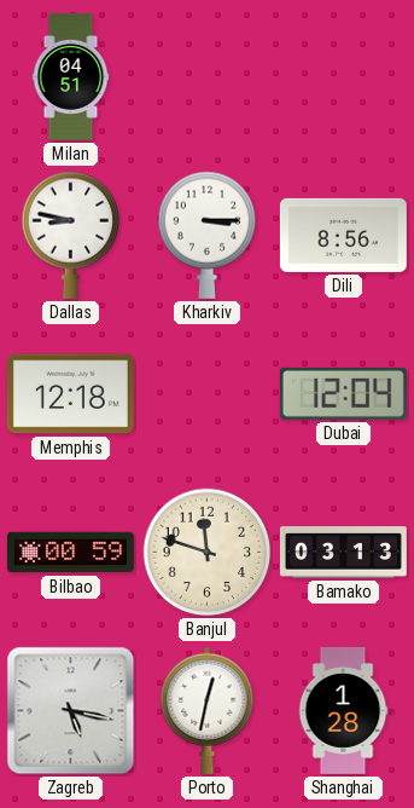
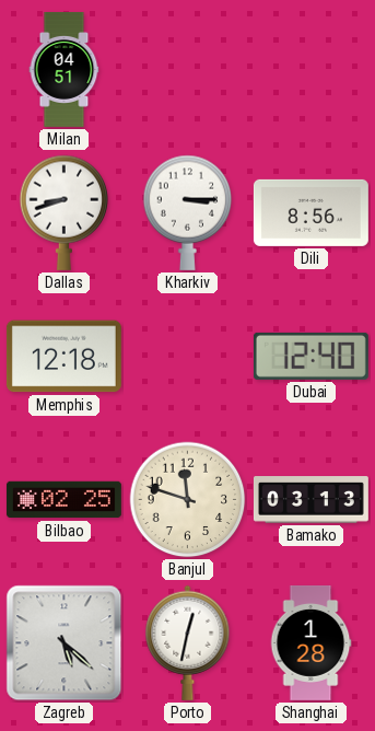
Dallas: 8:47 -> 8:42
Dubai: 12:04 -> 12:40
Bilbao: 00:59 -> 02:25
Zagreb: 5:17 -> 5:22
